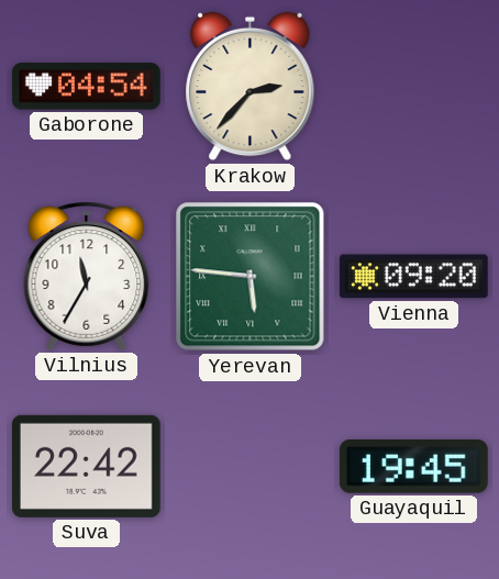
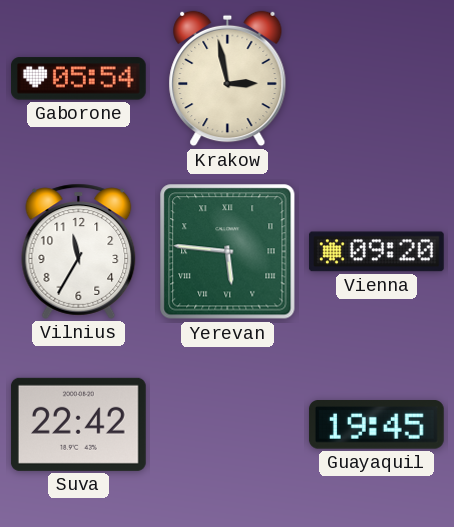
Gaborone: 04:54 -> 05:54
Krakow: 2:37 -> 2:58
